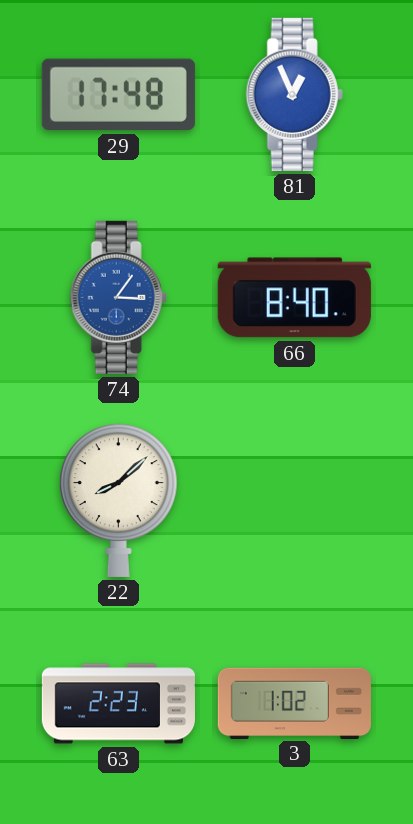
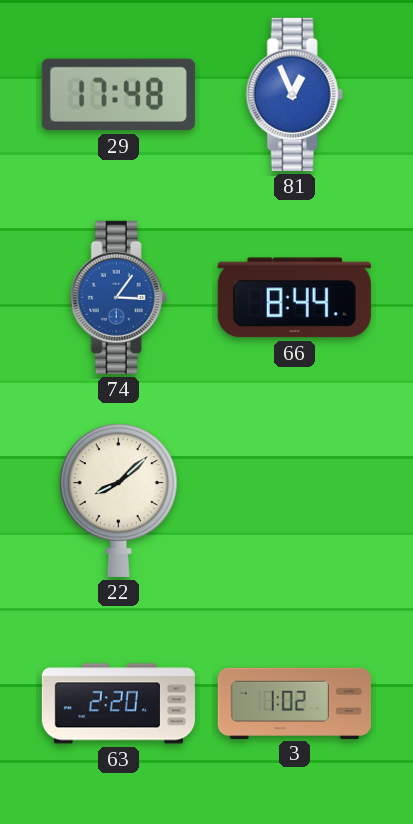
66: 8:40 -> 8:44
63: 2:23 -> 2:20
